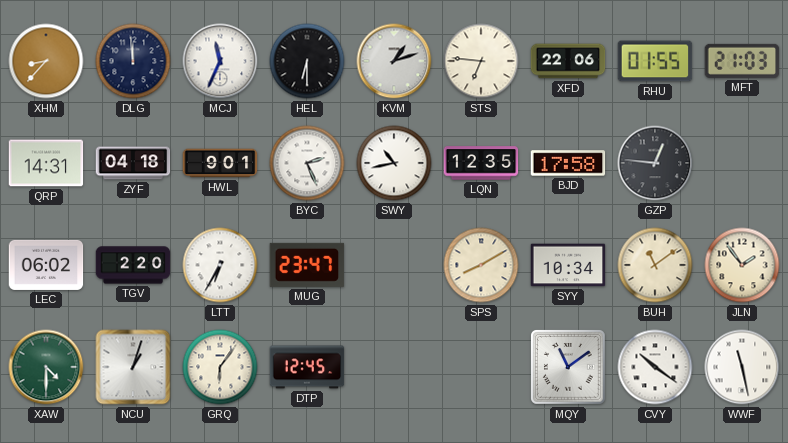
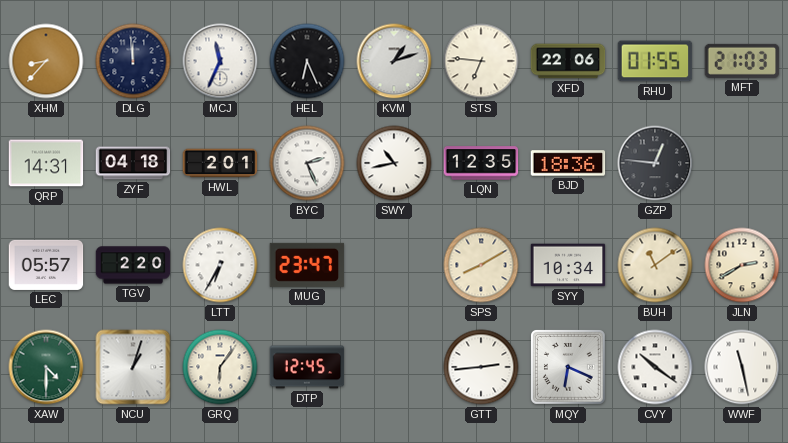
HEL: 6:30 -> 6:26
HWL: 9:01 -> 2:01
BJD: 17:58 -> 18:36
LEC: 06:02 -> 05:57
JLN: 1:54 -> 2:40
GTT: none -> 2:44
MQY: 11:09 -> 6:19
